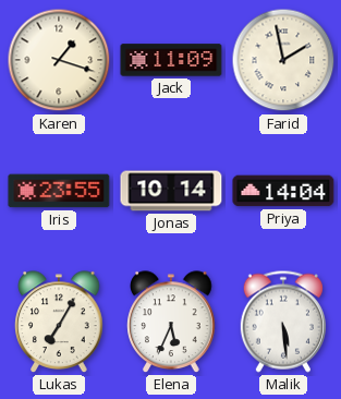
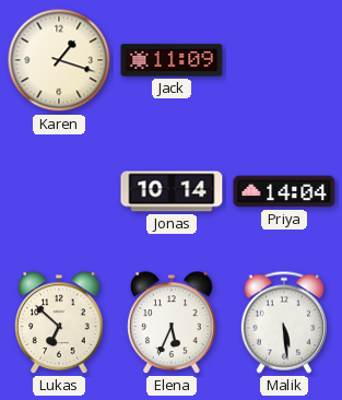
Farid: 1:58 -> none
Iris: 23:55 -> none
Lukas: 7:05 -> 6:52
